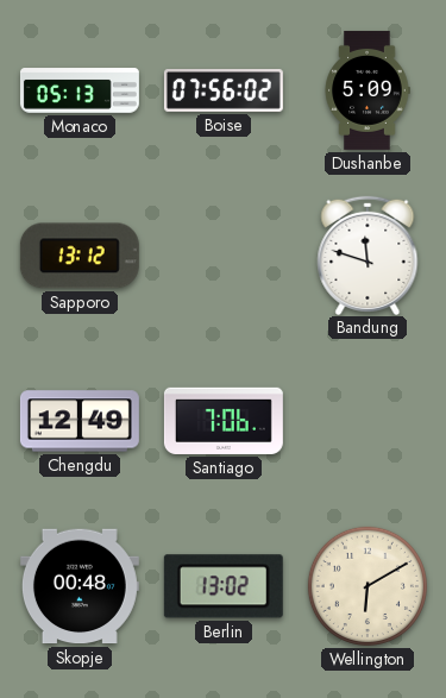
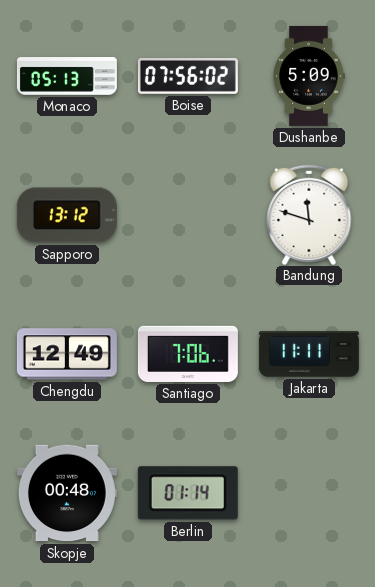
Jakarta: none -> 11:11
Berlin: 13:02 -> 01:14
Wellington: 6:10 -> none
